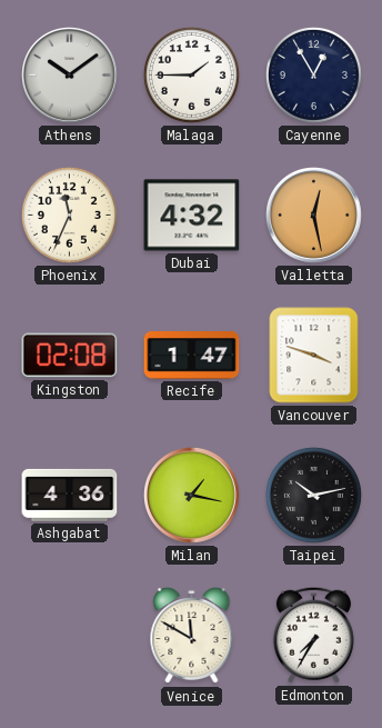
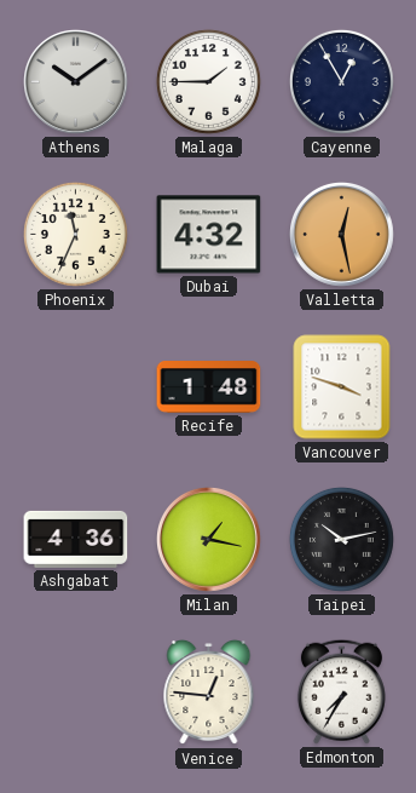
Kingston: 02:08 -> none
Recife: 1:47 -> 1:48
Venice: 11:50 -> 12:46
